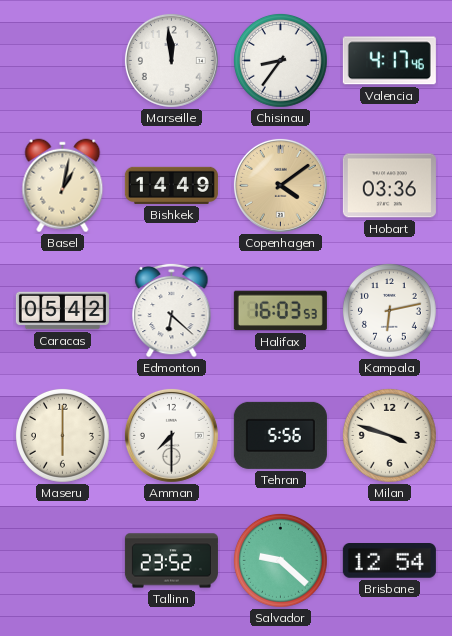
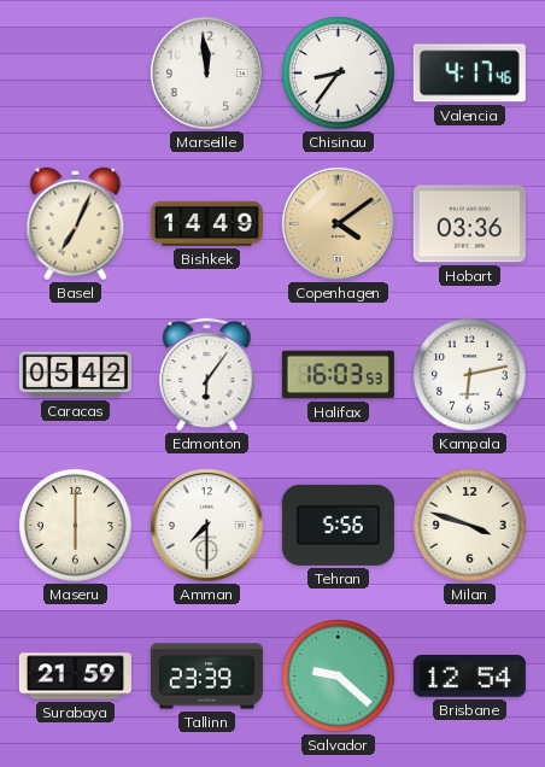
Basel: 1:02 -> 7:04
Edmonton: 6:22 -> 6:06
Surabaya: none -> 21:59
Tallinn: 23:52 -> 23:39
